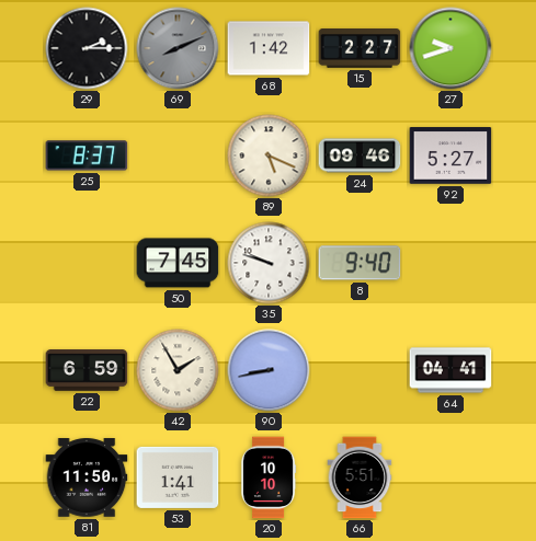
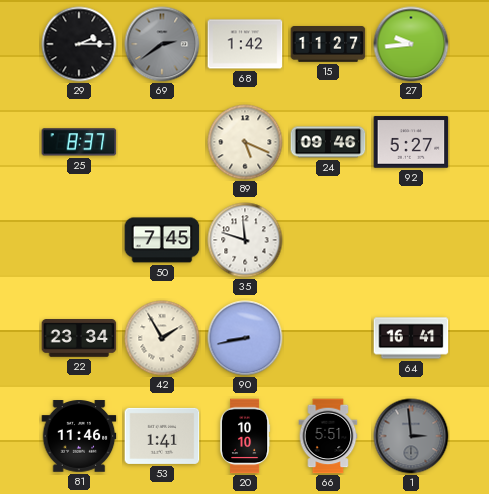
69: 8:11 -> 2:39
15: 2:27 -> 11:27
27: 9:42 -> 9:44
35: 9:48 -> 11:48
8: 9:40 -> none
22: 6:59 -> 23:34
64: 04:41 -> 16:41
81: 11:50 -> 11:46
1: none -> 2:59
